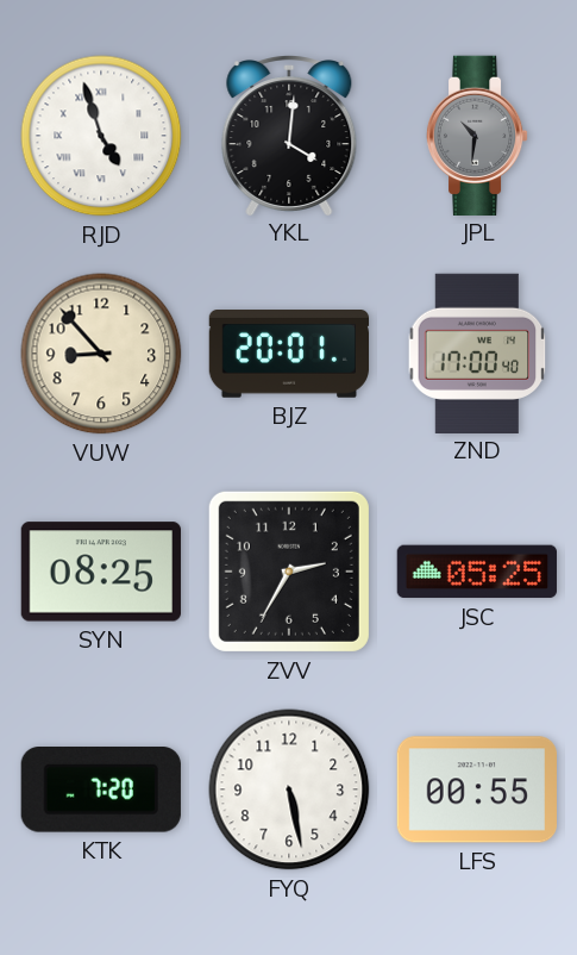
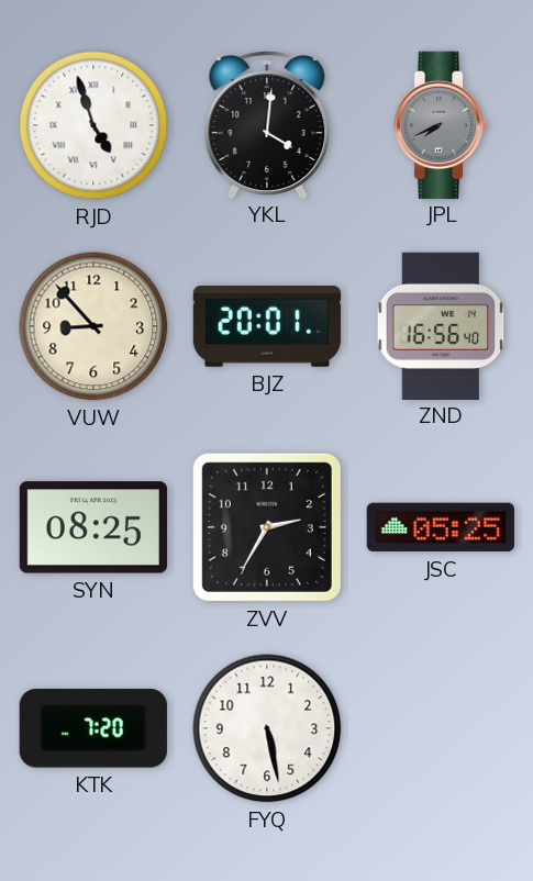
JPL: 10:31 -> 7:41
ZND: 17:00 -> 16:56
LFS: 00:55 -> none
